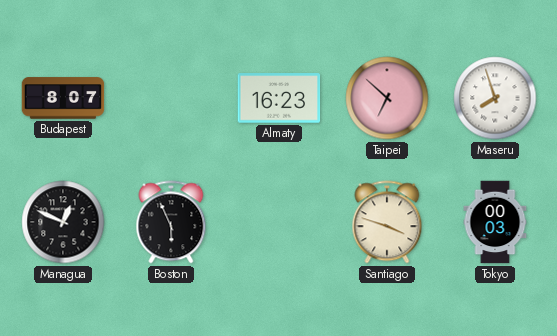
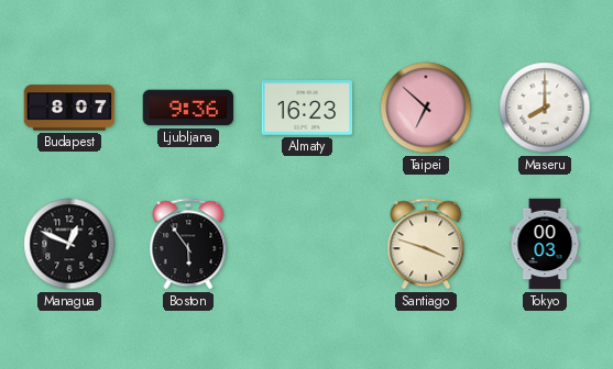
Ljubljana: none -> 9:36
Maseru: 7:57 -> 8:00
Boston: 5:56 -> 5:54
